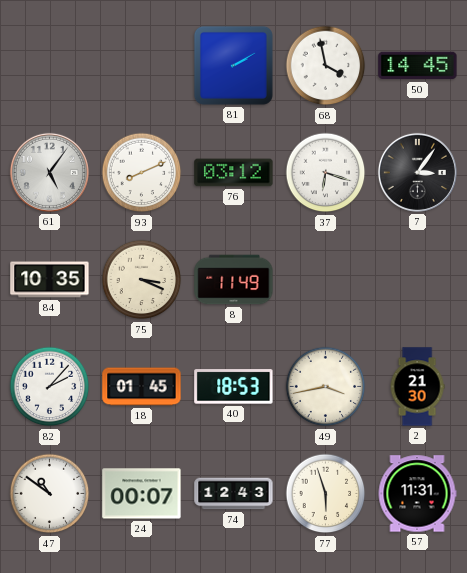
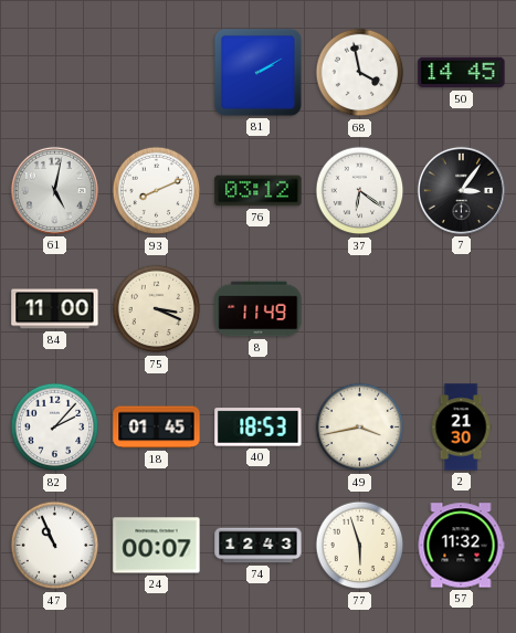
61: 5:06 -> 5:02
37: 6:18 -> 6:21
84: 10:35 -> 11:00
47: 10:51 -> 10:56
57: 11:31 -> 11:32
